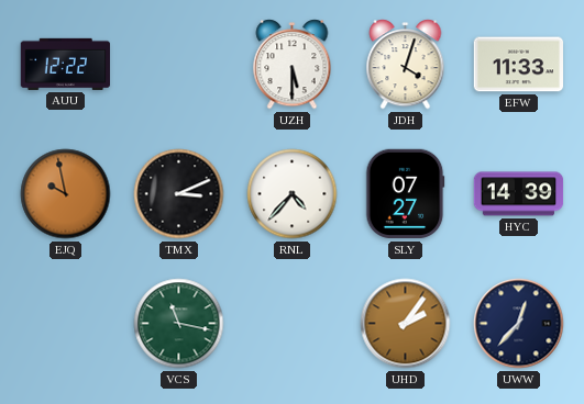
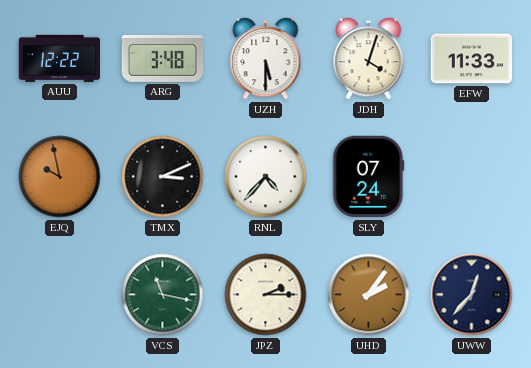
ARG: none -> 3:48
SLY: 07:27 -> 07:24
HYC: 14:39 -> none
JPZ: none -> 2:15
